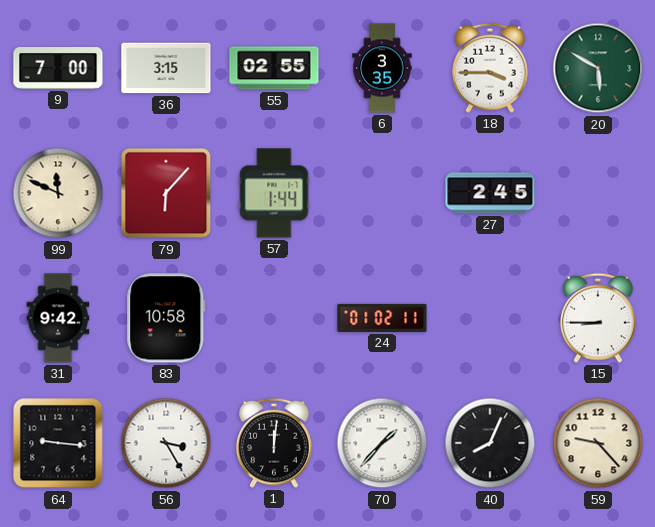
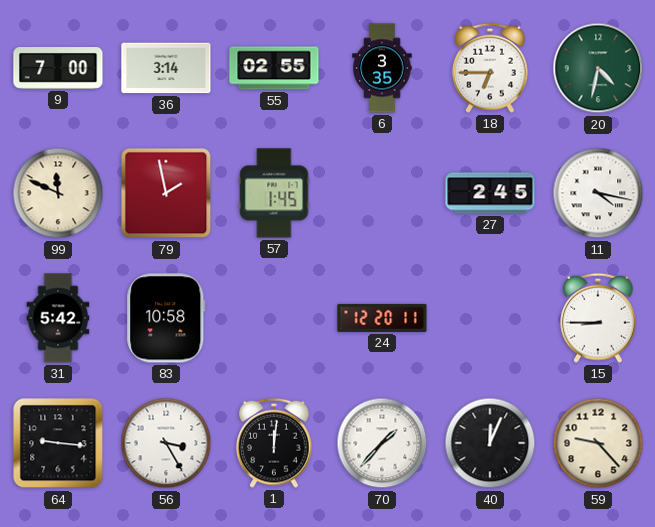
36: 3:15 -> 3:14
18: 3:45 -> 6:45
20: 5:50 -> 4:32
79: 6:07 -> 1:58
57: 1:44 -> 1:45
11: none -> 4:17
31: 9:42 -> 5:42
24: 01:02 -> 12:20
40: 8:04 -> 12:04
